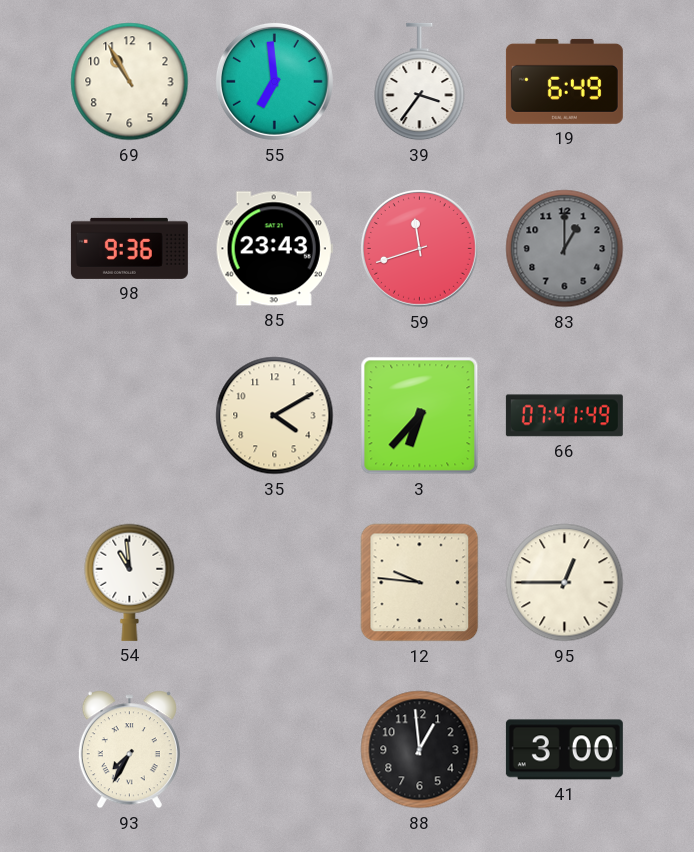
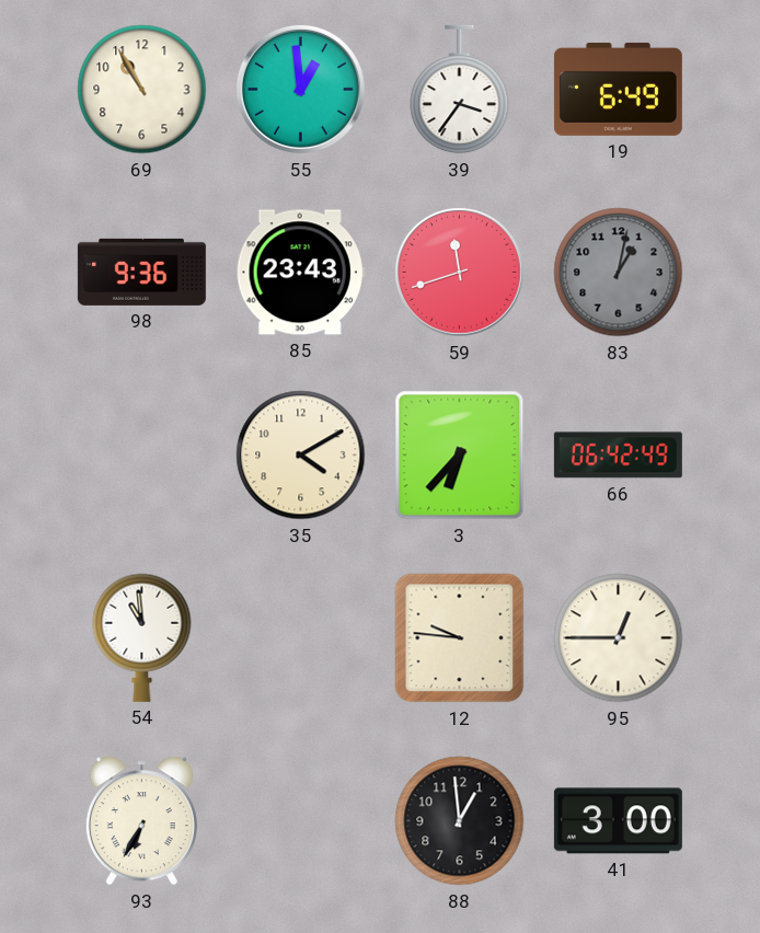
55: 6:59 -> 12:59
83: 1:00 -> 1:02
66: 07:41 -> 06:42
93: 7:35 -> 6:35
